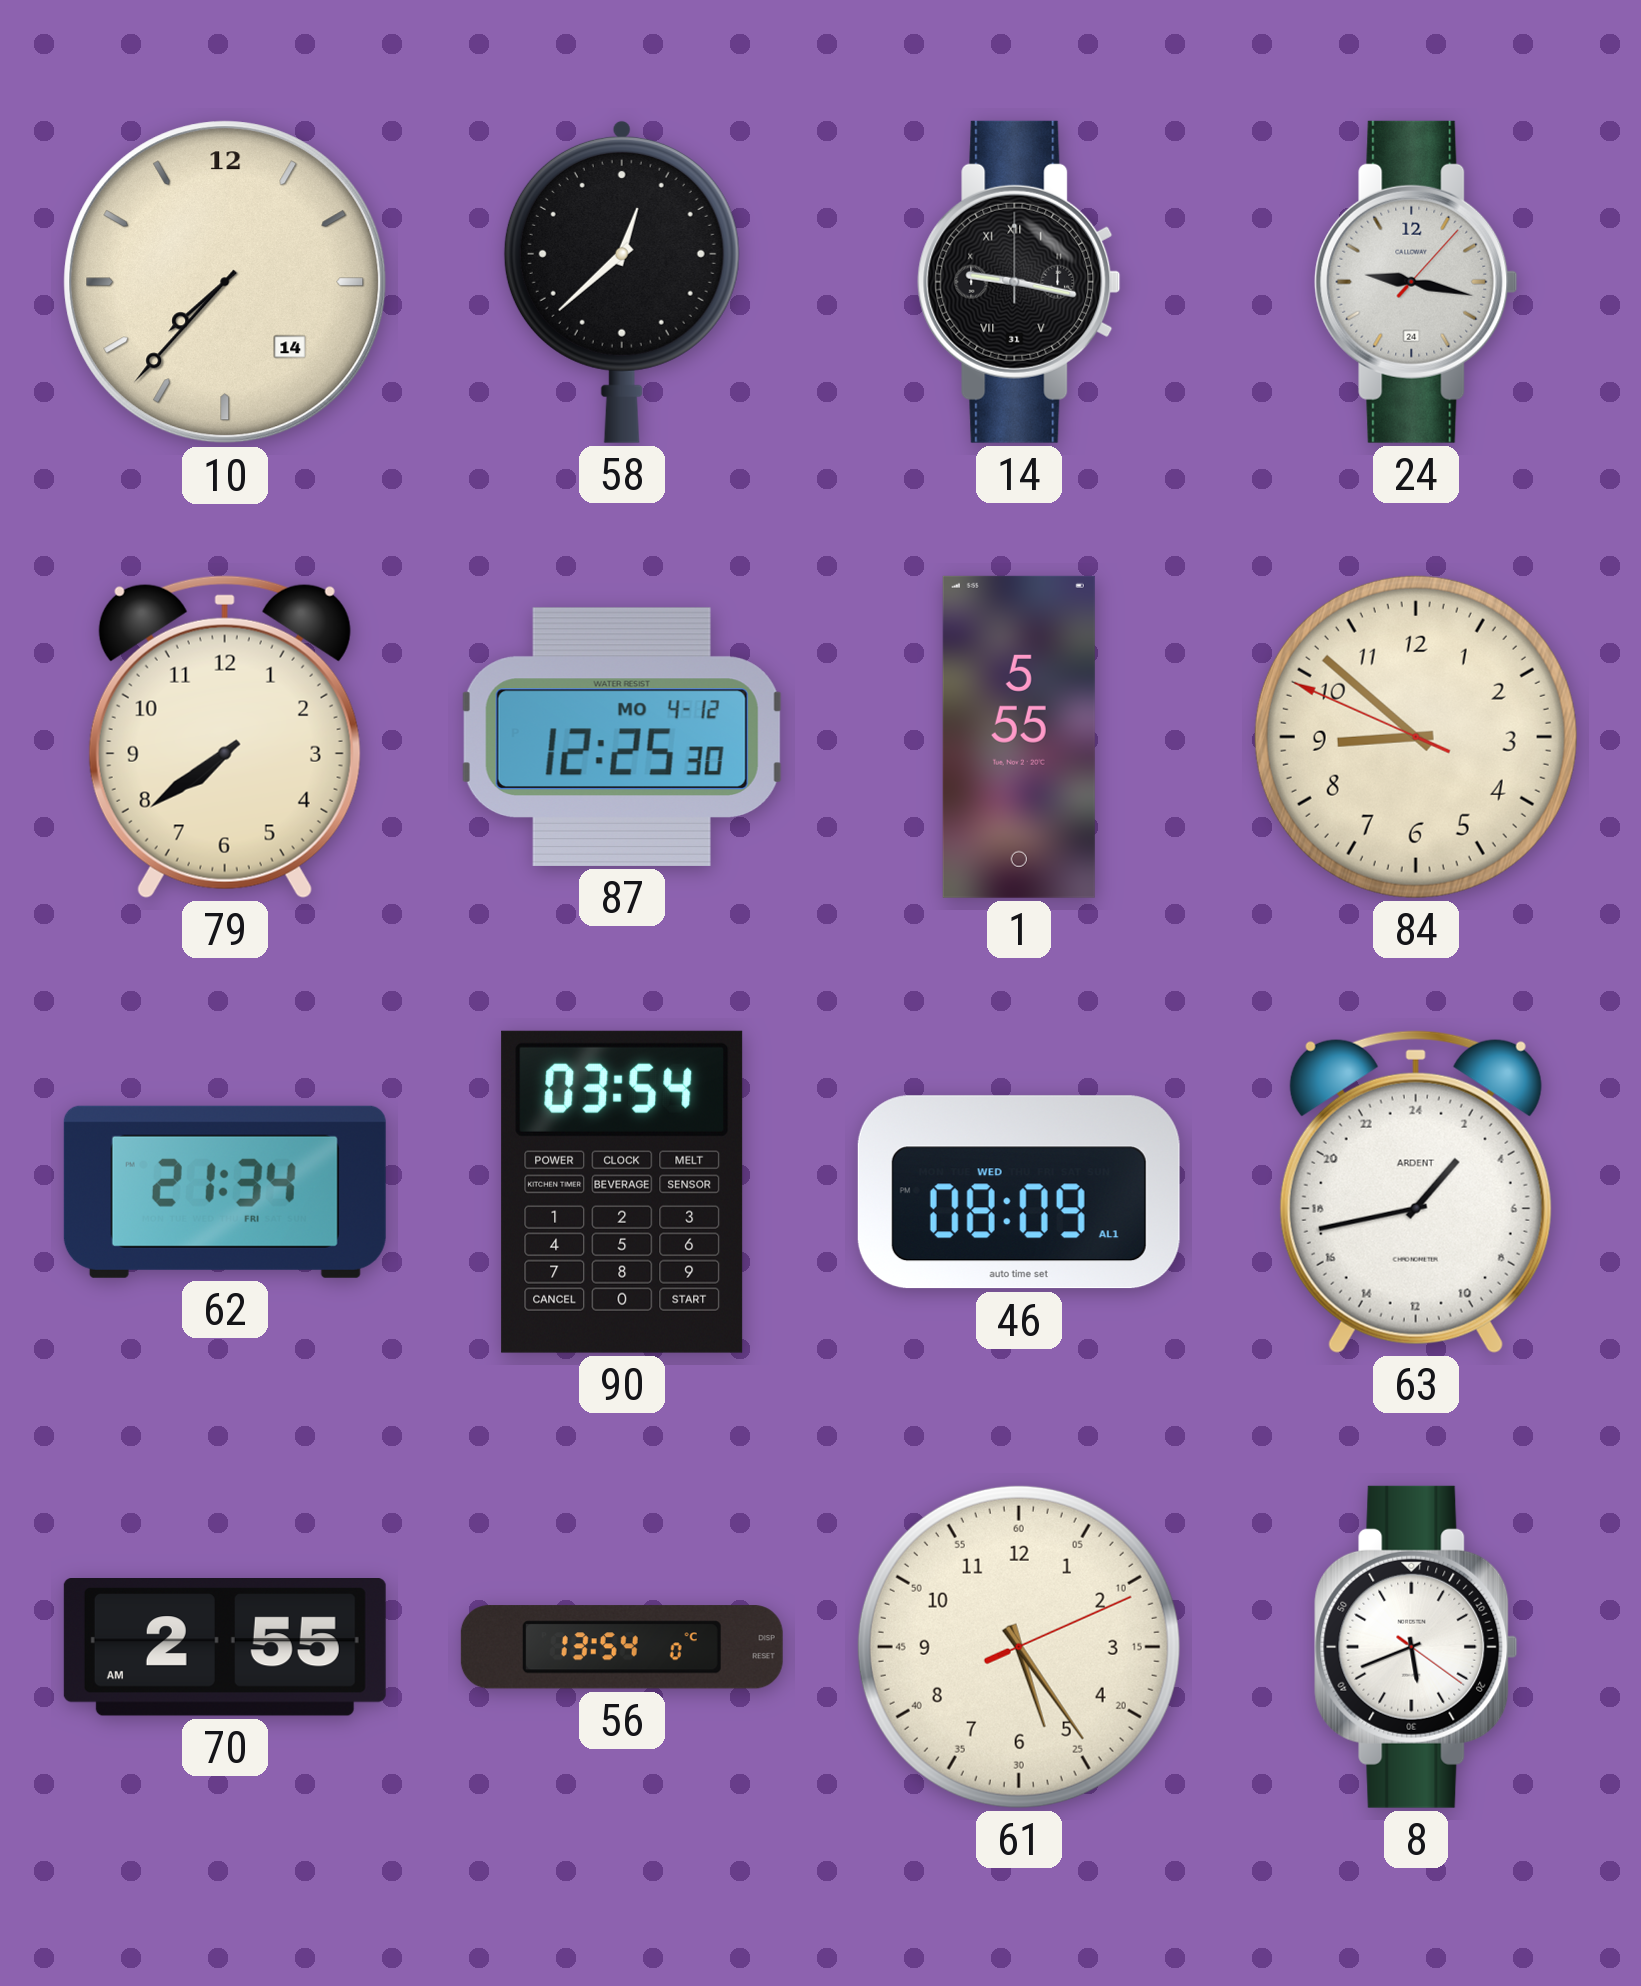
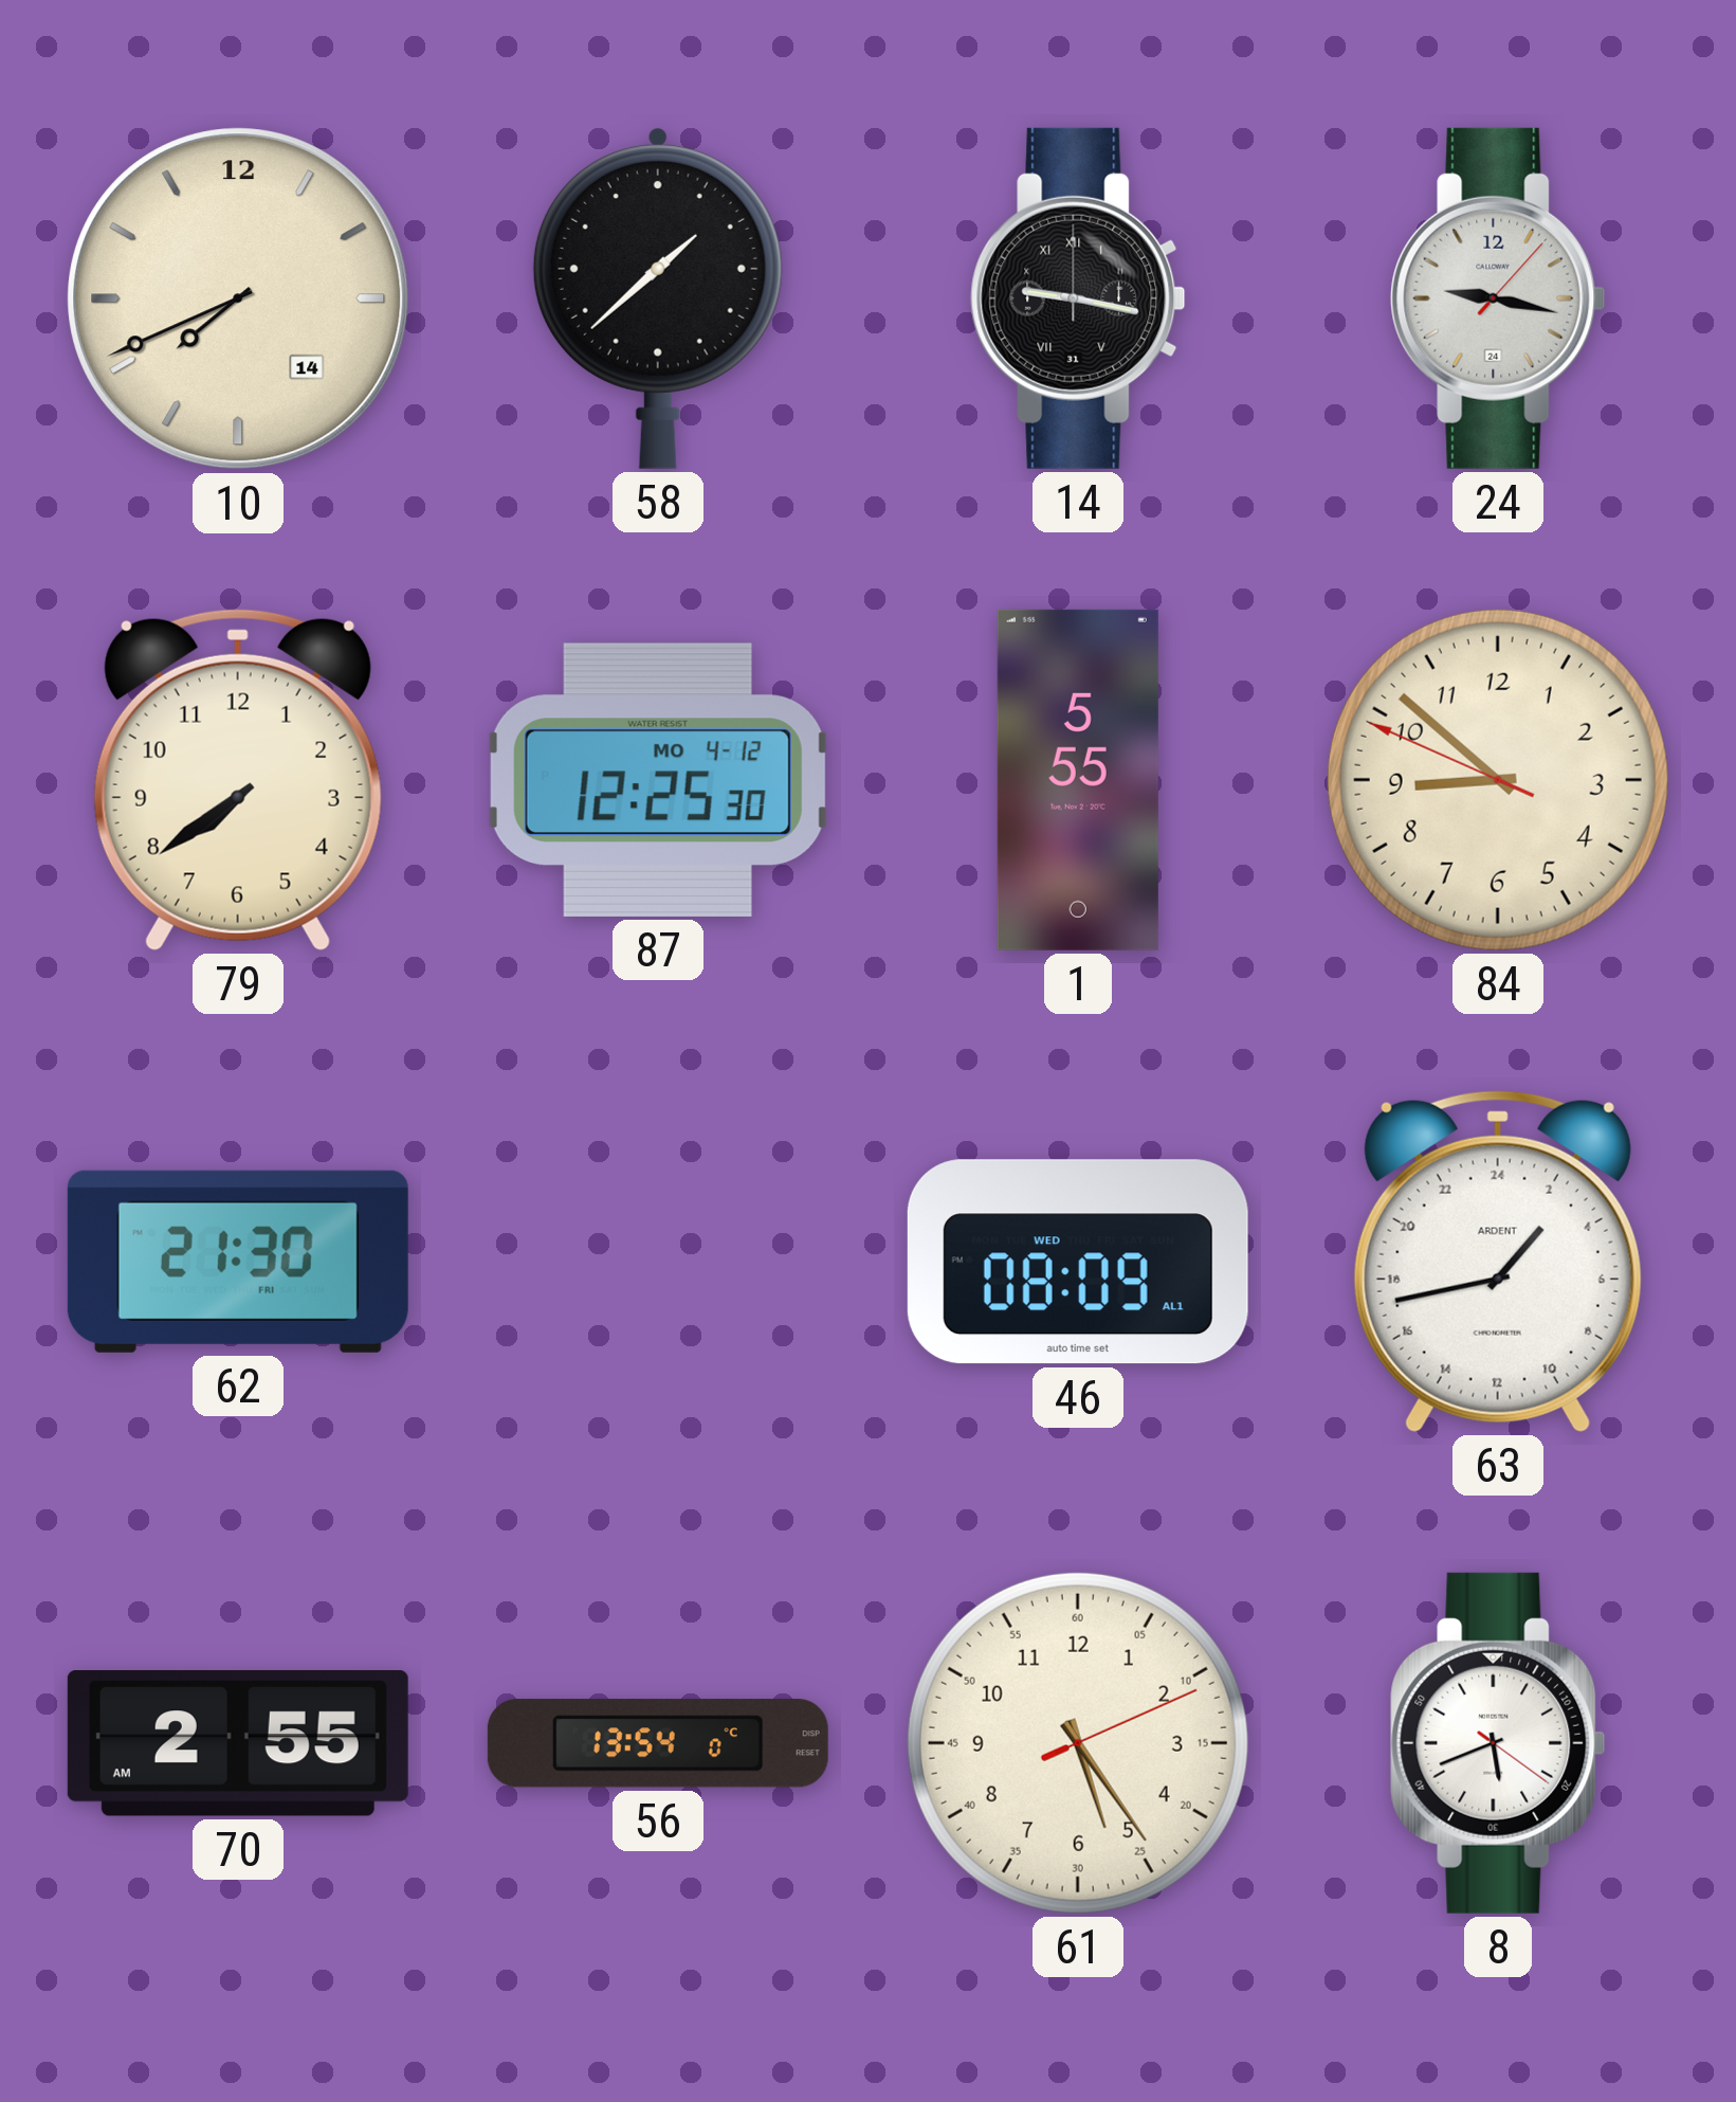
10: 7:37 -> 7:41
58: 12:38 -> 1:38
62: 21:34 -> 21:30
90: 03:54 -> none
